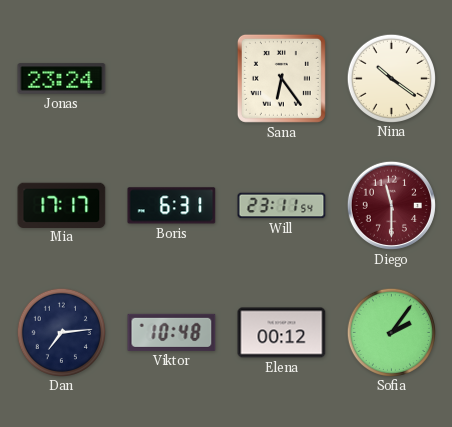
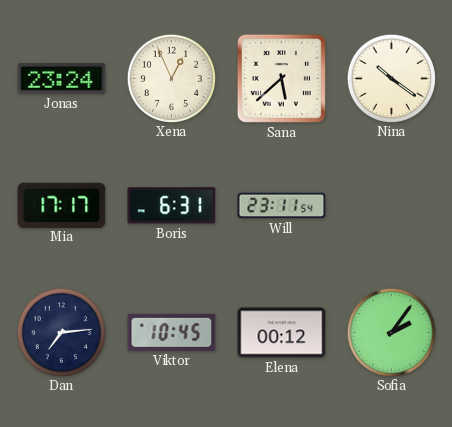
Xena: none -> 12:56
Sana: 6:24 -> 5:38
Diego: 11:30 -> none
Viktor: 10:48 -> 10:45
